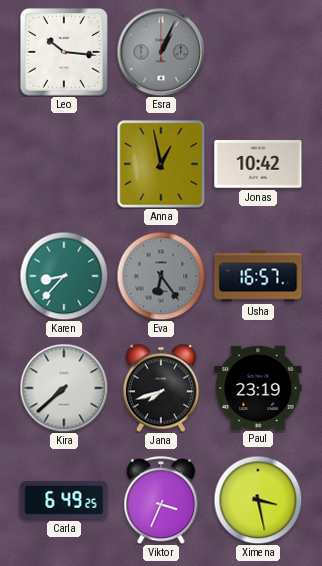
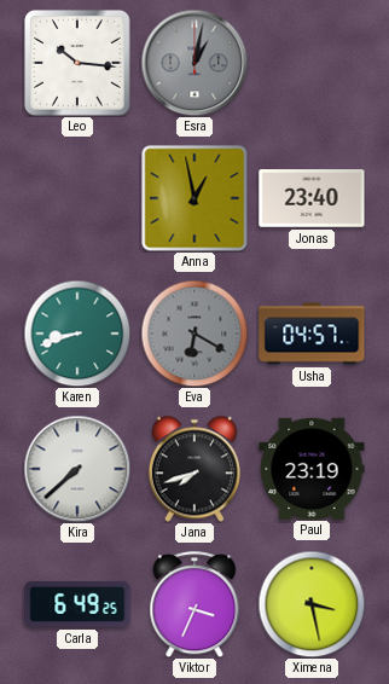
Esra: 1:04 -> 1:02
Jonas: 10:42 -> 23:40
Karen: 8:37 -> 8:42
Eva: 6:24 -> 6:20
Usha: 16:57 -> 04:57
